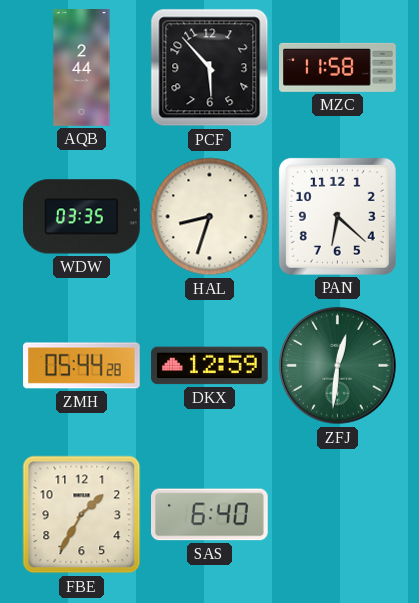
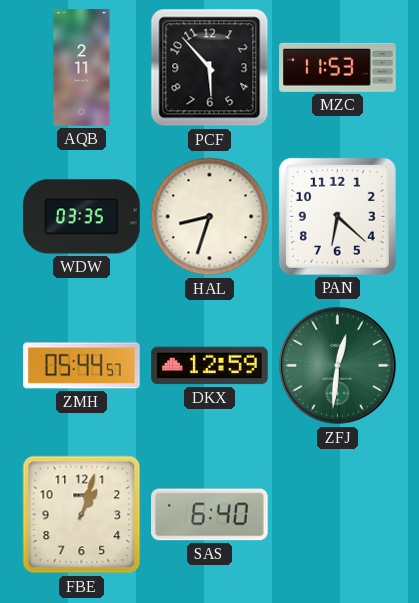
AQB: 2:44 -> 2:11
MZC: 11:58 -> 11:53
ZMH: 05:44:28 -> 05:44:57
FBE: 1:35 -> 1:03
